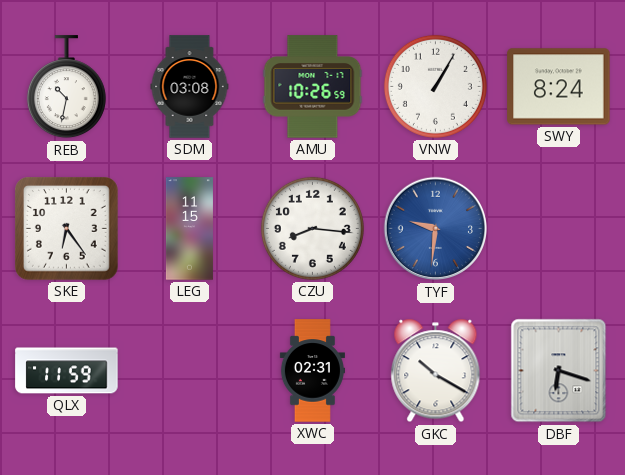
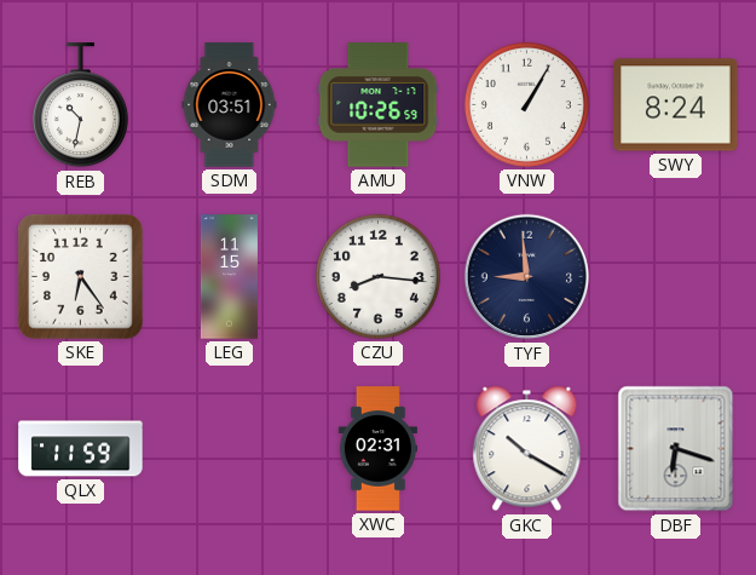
SDM: 03:08 -> 03:51
TYF: 9:31 -> 8:59
TYF dial: blue -> navy
